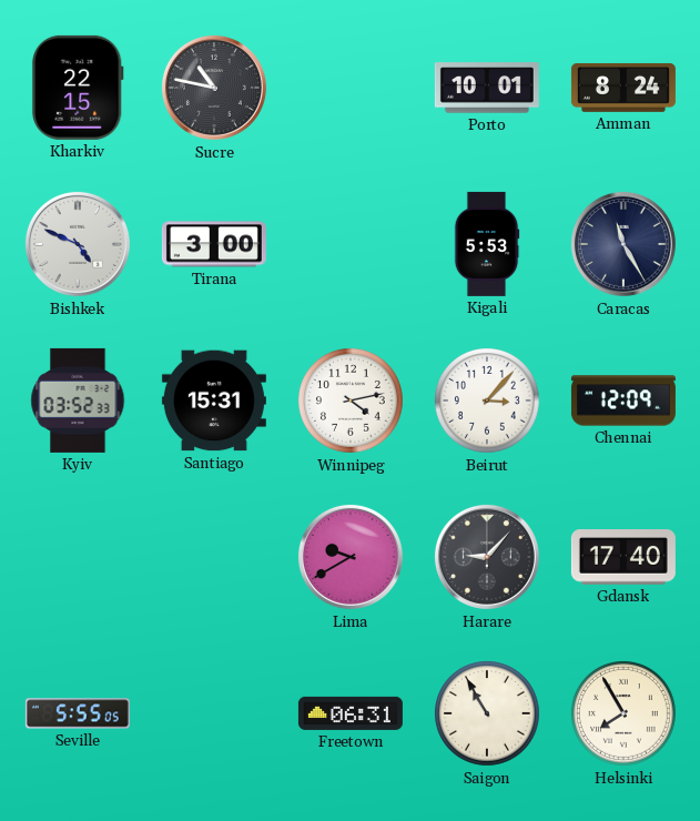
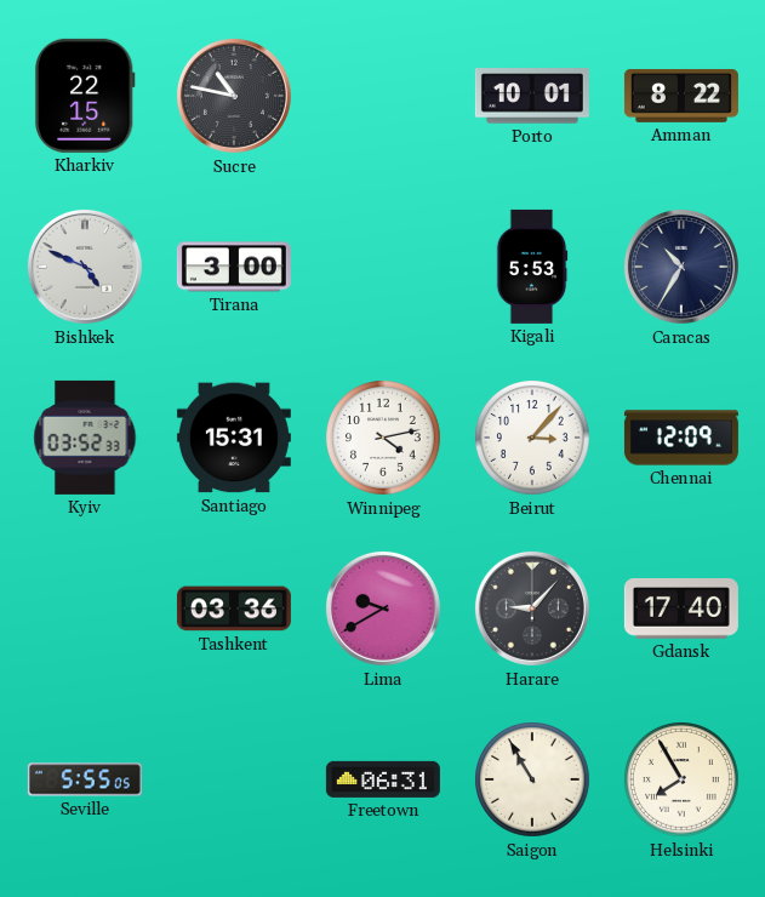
Amman: 8:24 -> 8:22
Caracas: 11:25 -> 10:35
Tashkent: none -> 03:36
